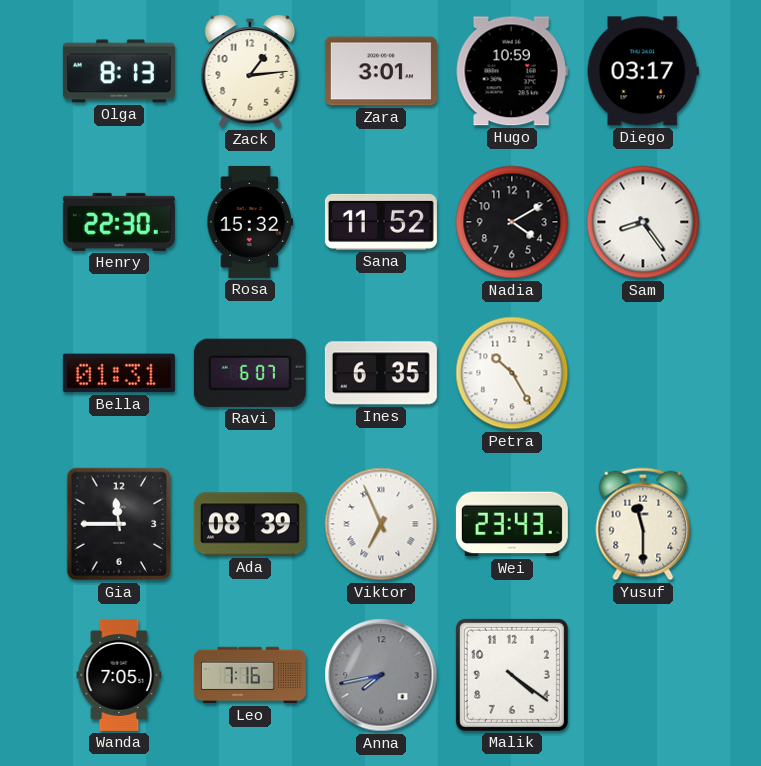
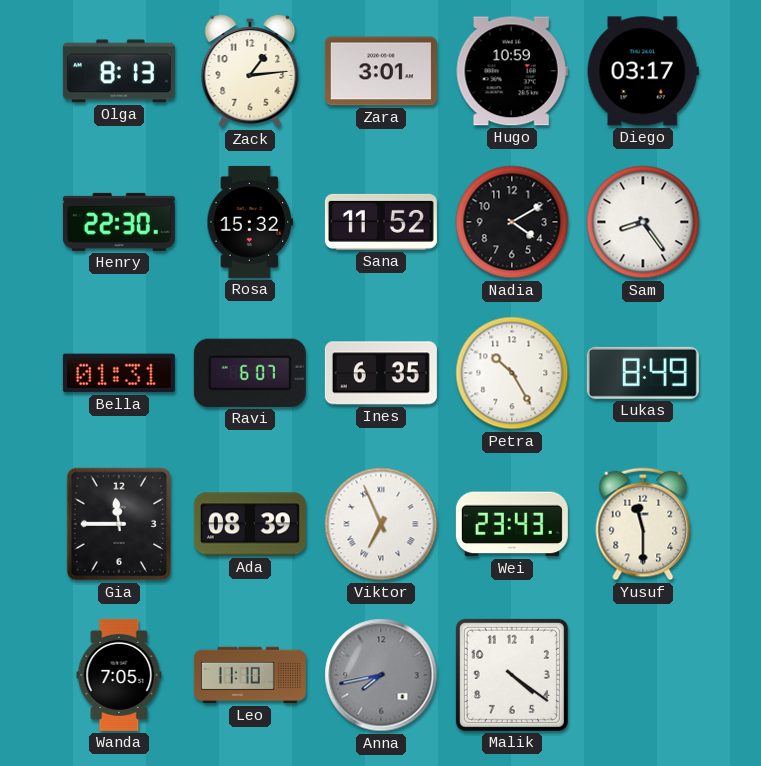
Lukas: none -> 8:49
Leo: 7:16 -> 11:10
